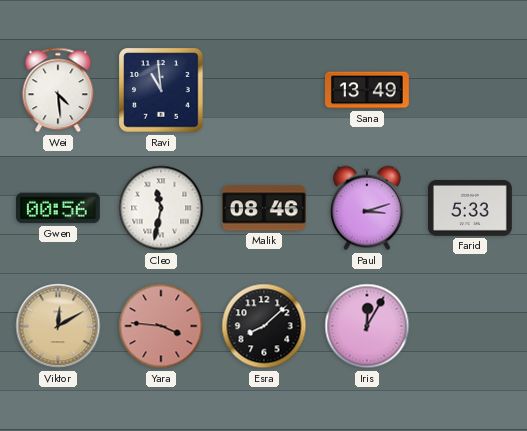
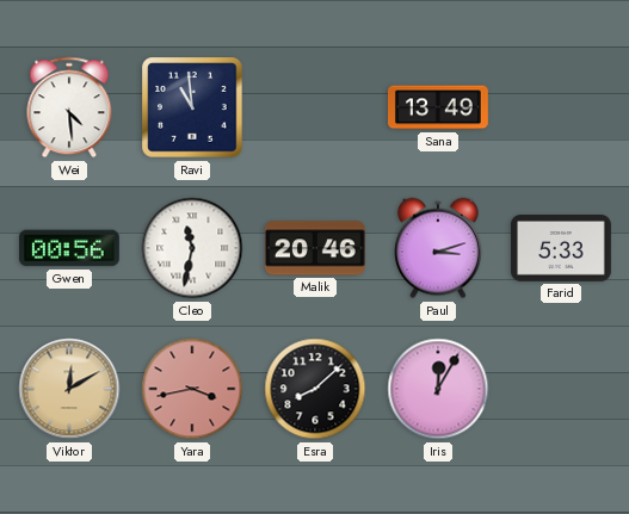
Malik: 08:46 -> 20:46
Yara: 3:46 -> 3:43
